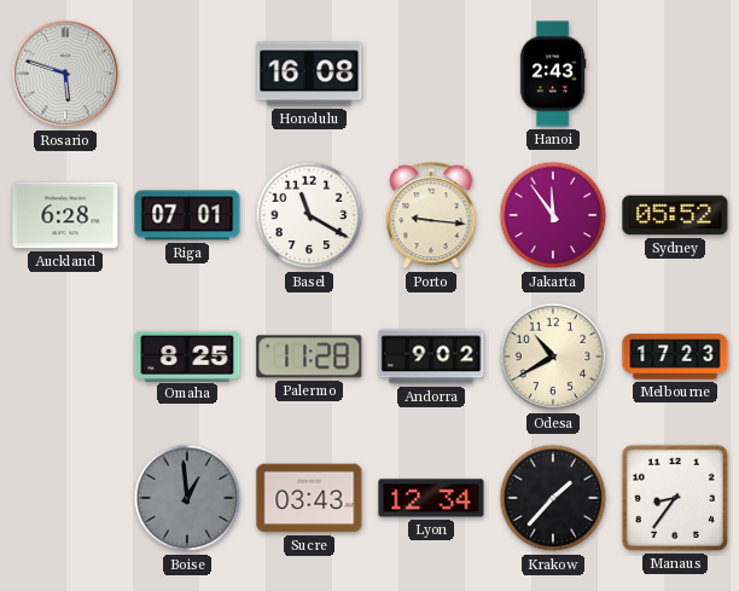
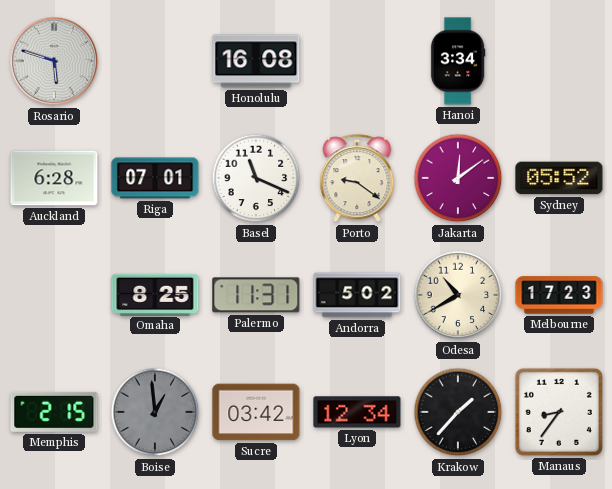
Hanoi: 2:43 -> 3:34
Basel: 11:20 -> 11:19
Porto: 9:16 -> 9:21
Jakarta: 11:54 -> 12:09
Palermo: 11:28 -> 11:31
Andorra: 9:02 -> 5:02
Memphis: none -> 2:15
Sucre: 03:43 -> 03:42
